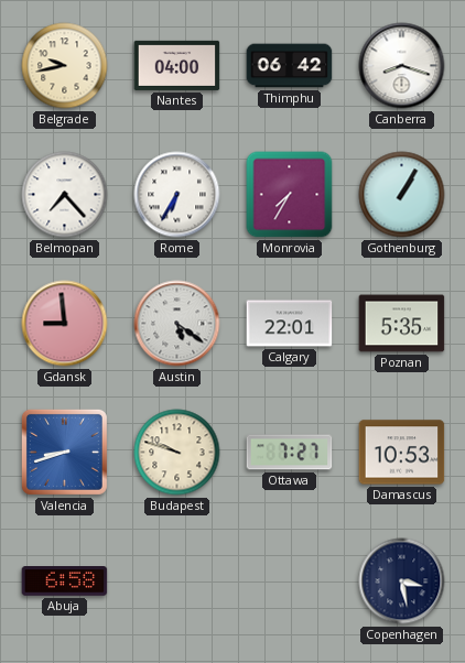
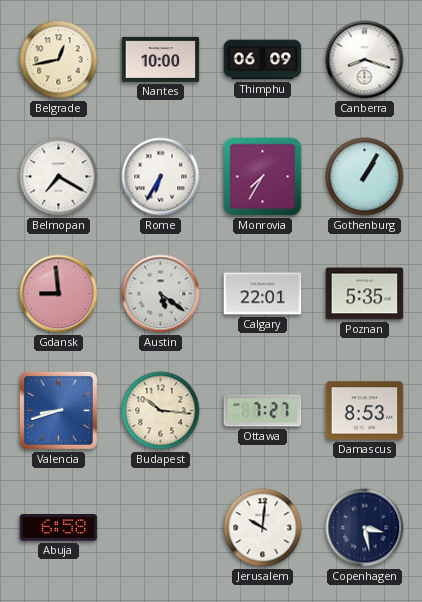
Belgrade: 9:43 -> 12:43
Nantes: 04:00 -> 10:00
Thimphu: 06:42 -> 06:09
Belmopan: 7:23 -> 7:20
Budapest: 9:48 -> 10:16
Damascus: 10:53 -> 8:53
Jerusalem: none -> 10:01
